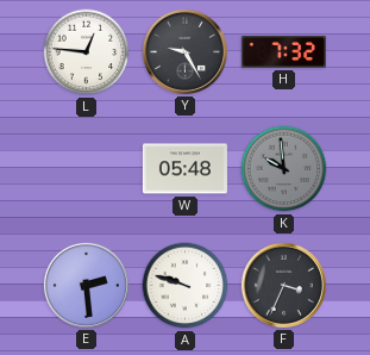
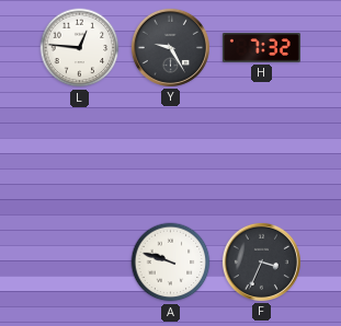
W: 05:48 -> none
K: 9:59 -> none
E: 2:29 -> none
